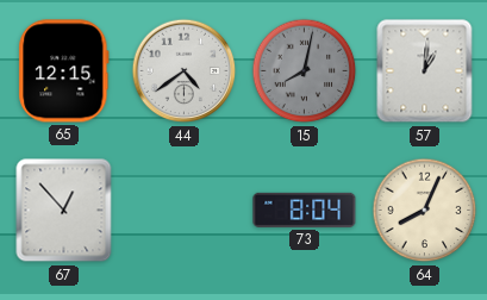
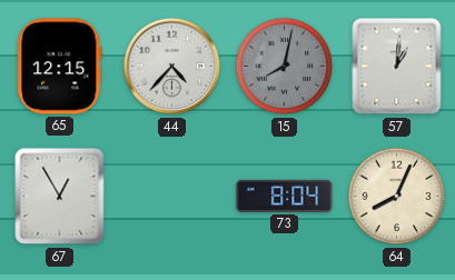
44: 4:39 -> 4:37
67: 12:53 -> 12:55
